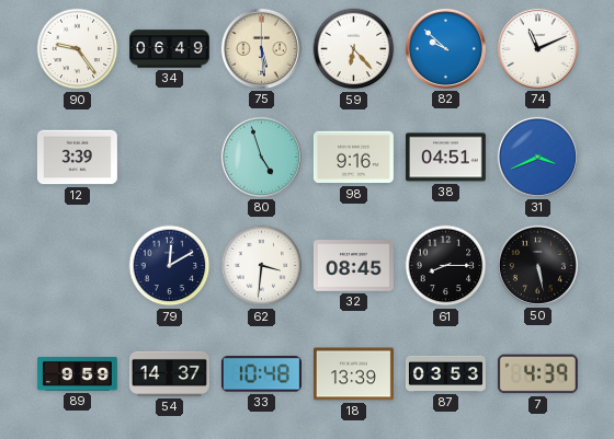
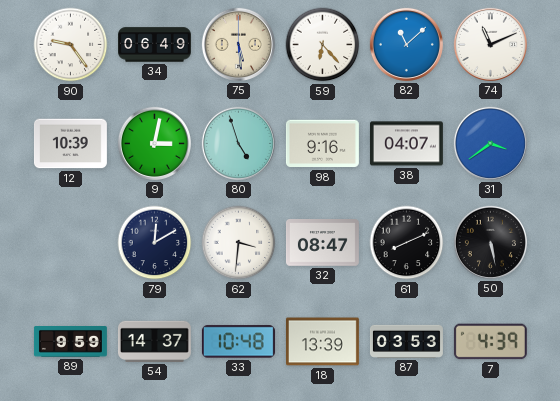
82: 9:52 -> 11:08
12: 3:39 -> 10:39
9: none -> 3:02
38: 04:51 -> 04:07
31: 3:41 -> 3:39
32: 08:45 -> 08:47
61: 8:15 -> 8:11
